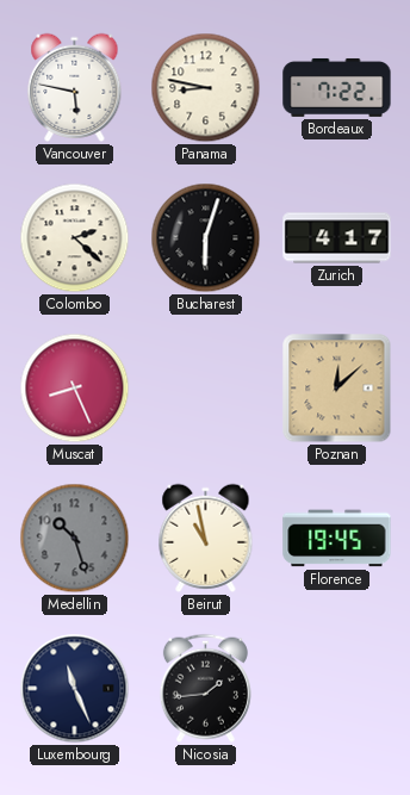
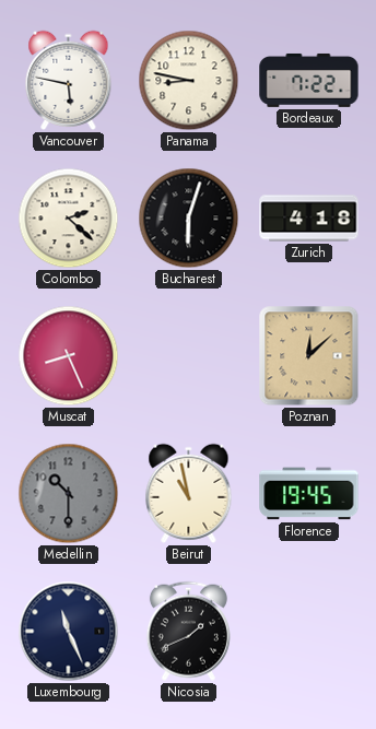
Zurich: 4:17 -> 4:18
Medellin: 10:27 -> 10:30
Nicosia: 1:44 -> 1:41
